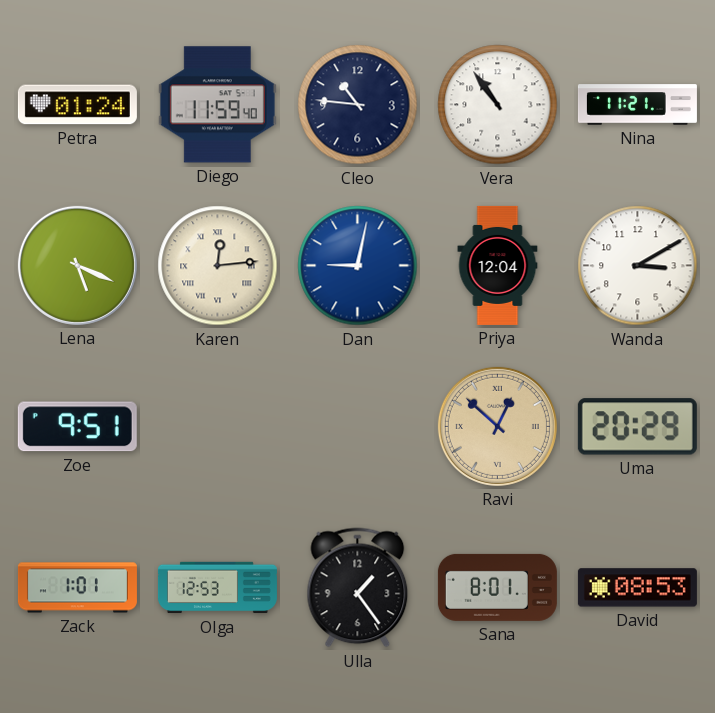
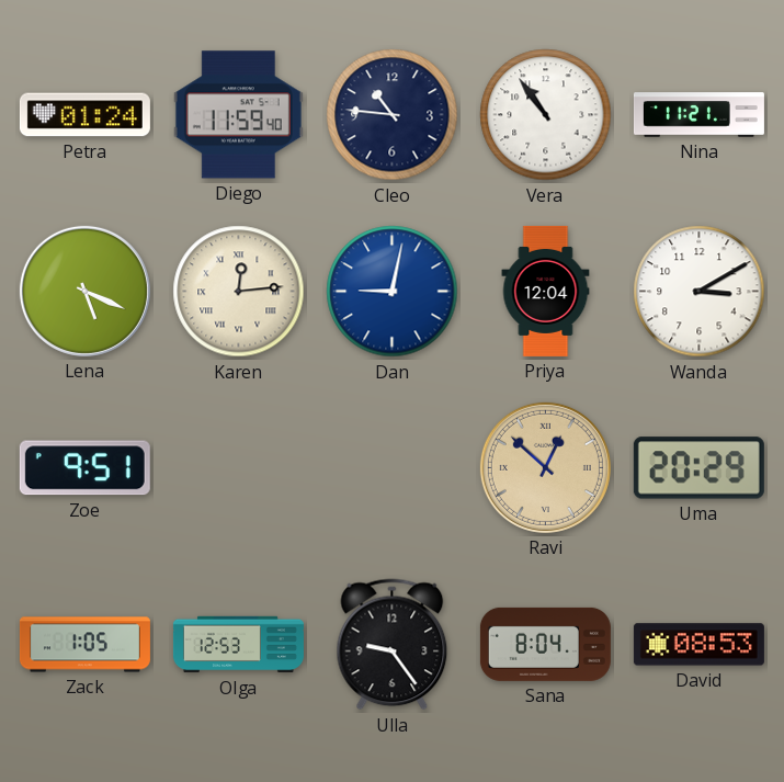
Zack: 1:01 -> 1:05
Ulla: 1:24 -> 9:24
Sana: 8:01 -> 8:04
